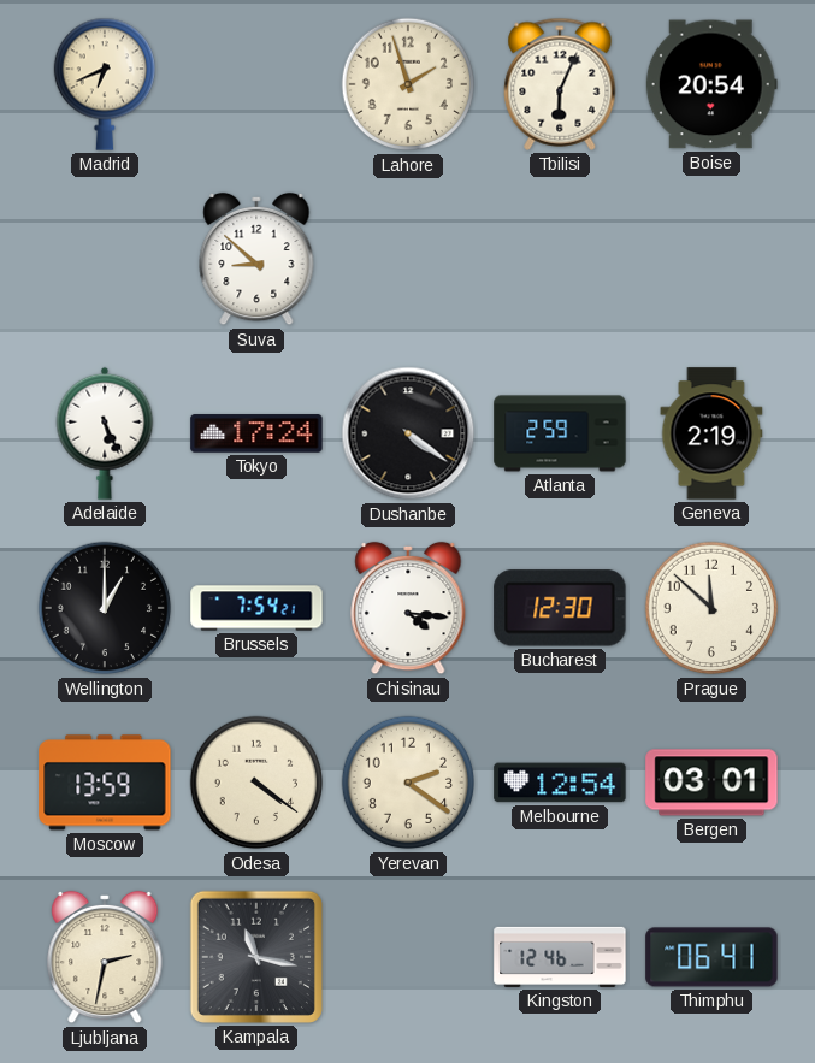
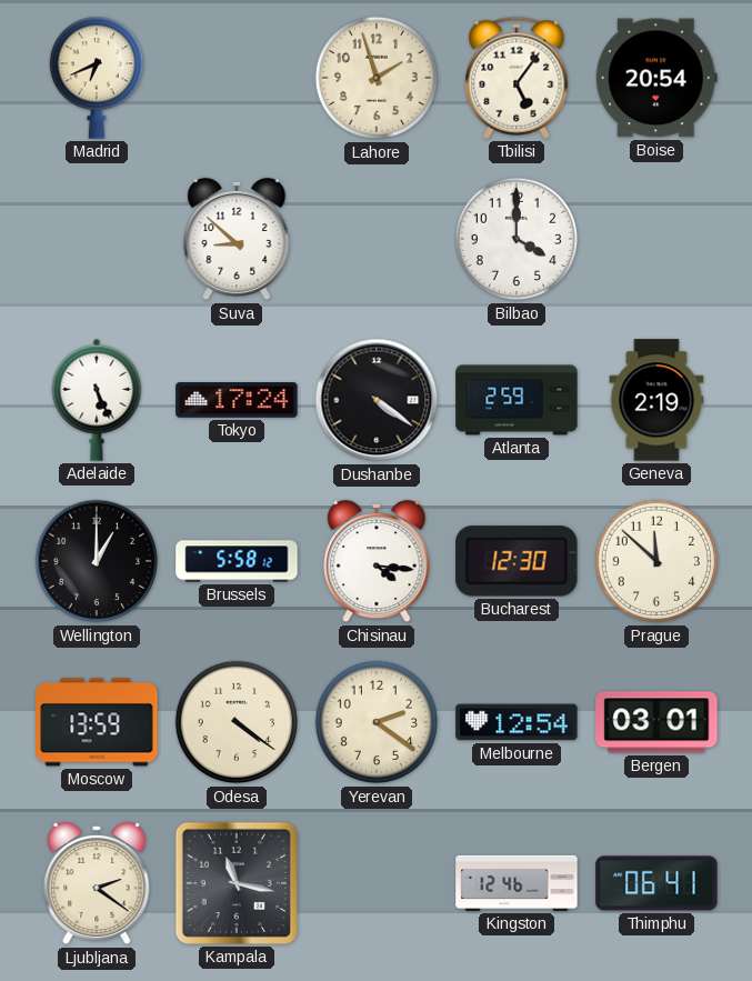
Tbilisi: 6:04 -> 5:06
Bilbao: none -> 4:00
Brussels: 7:54 -> 5:58
Ljubljana: 2:32 -> 2:21
